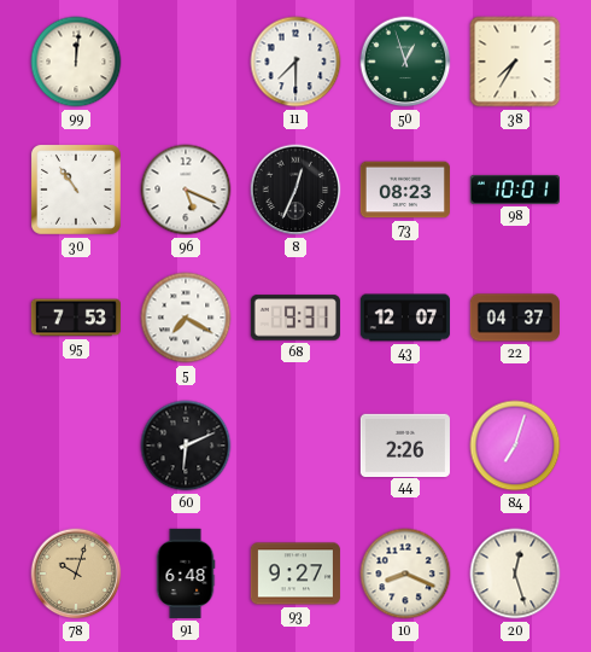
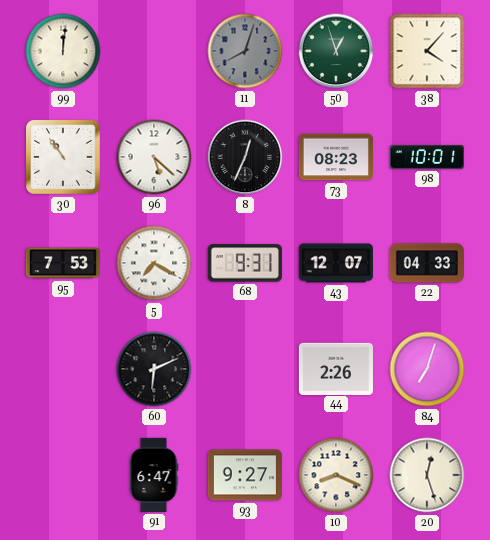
11: 7:30 -> 8:03
11 dial: white -> grey
38: 7:35 -> 4:07
96: 5:19 -> 5:22
22: 04:37 -> 04:33
78: 10:03 -> none
91: 6:48 -> 6:47
